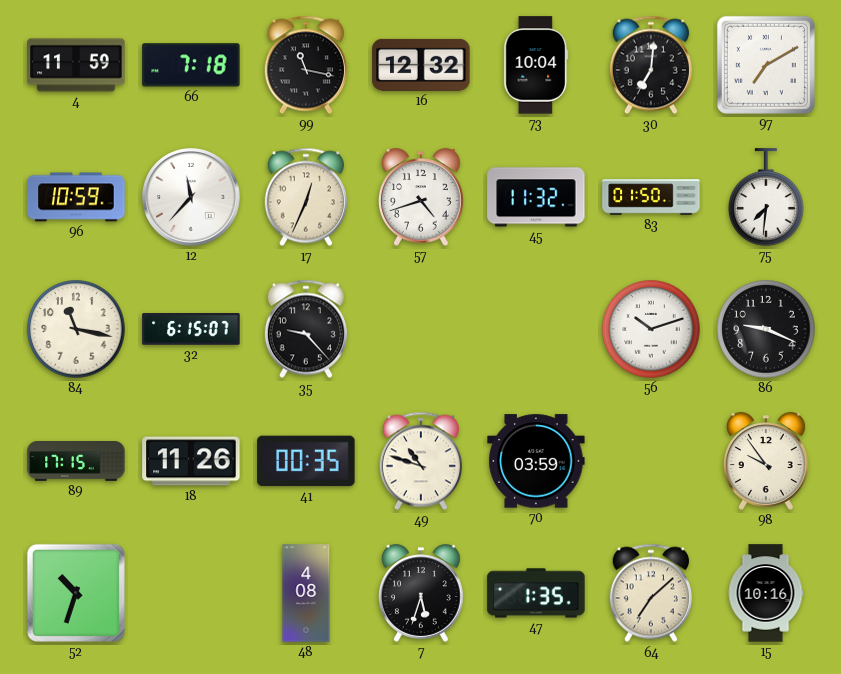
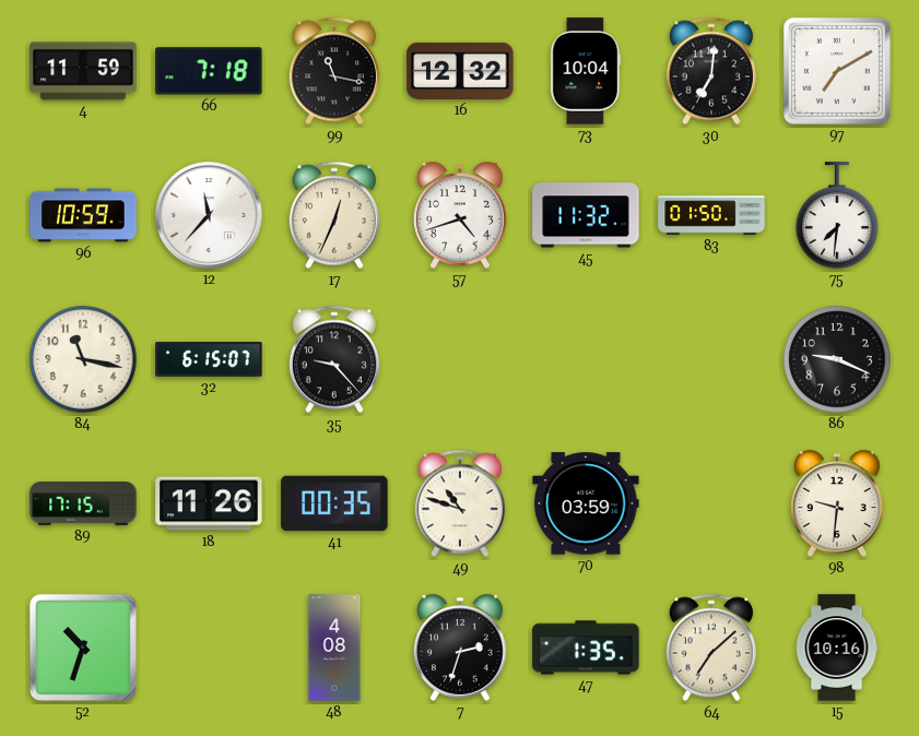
56: 10:12 -> none
98: 9:54 -> 9:31
7: 5:33 -> 2:33
